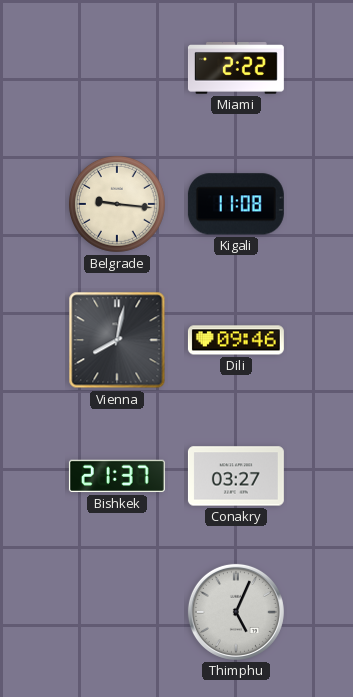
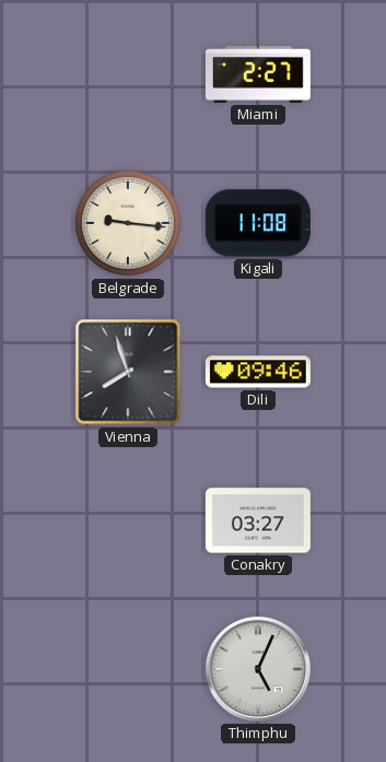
Miami: 2:22 -> 2:27
Vienna: 8:02 -> 7:57
Bishkek: 21:37 -> none
